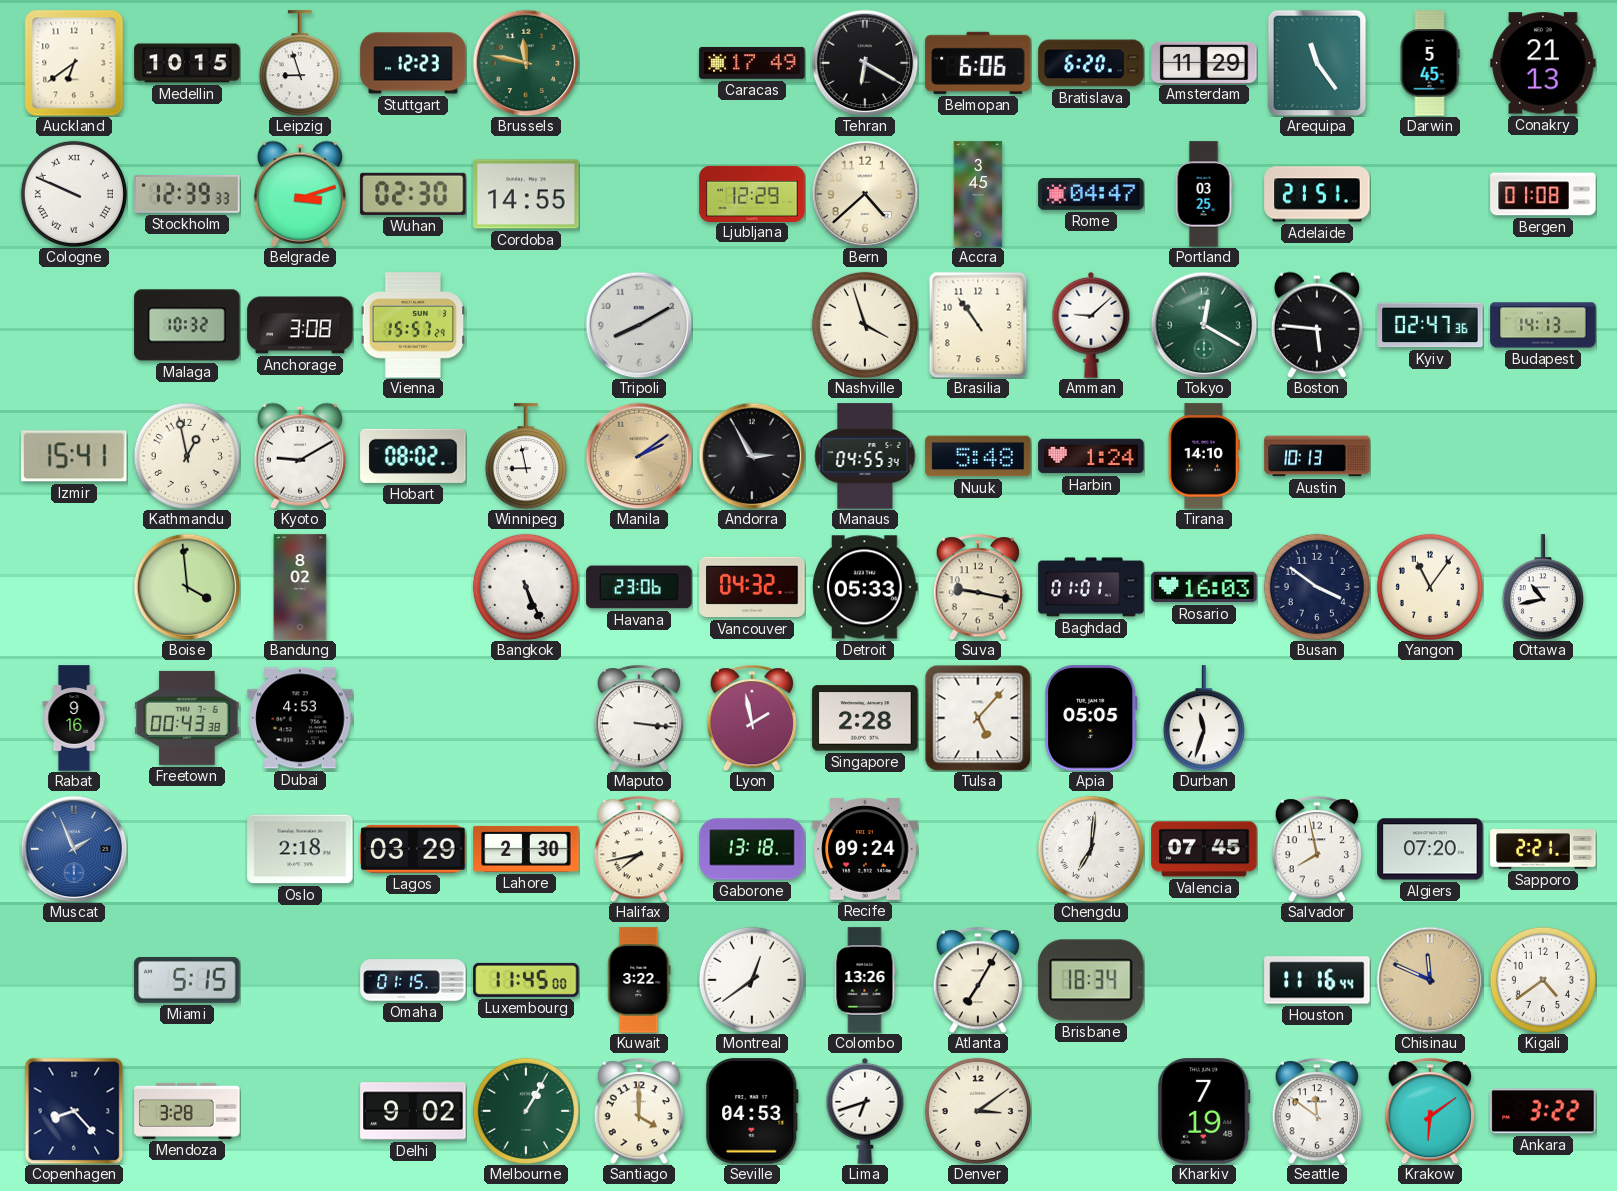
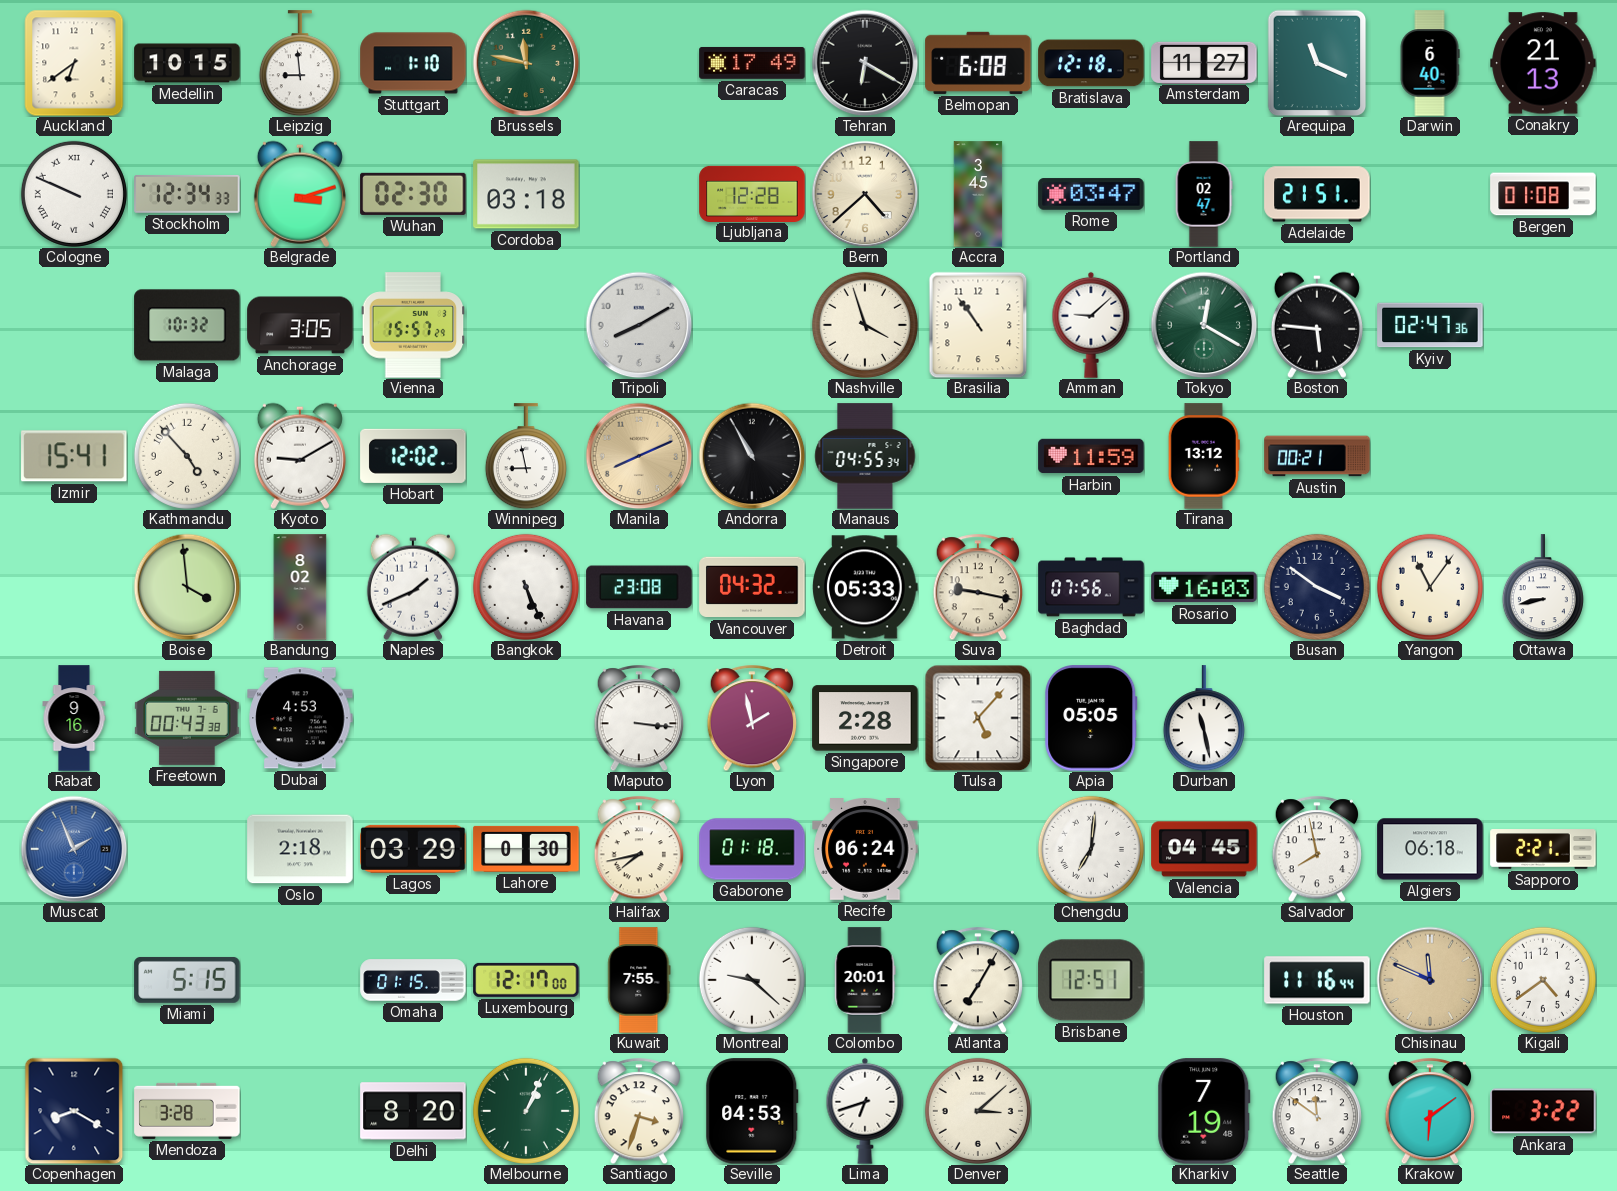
Leipzig: 8:57 -> 8:59
Stuttgart: 12:23 -> 1:10
Belmopan: 6:06 -> 6:08
Bratislava: 6:20 -> 12:18
Amsterdam: 11:29 -> 11:27
Arequipa: 11:24 -> 11:19
Darwin: 5:45 -> 6:40
Stockholm: 12:39 -> 12:34
Cordoba: 14:55 -> 03:18
Ljubljana: 12:29 -> 12:28
Rome: 04:47 -> 03:47
Portland: 03:25 -> 02:47
Anchorage: 3:08 -> 3:05
Budapest: 14:13 -> none
Kathmandu: 12:58 -> 4:53
Hobart: 08:02 -> 12:02
Manila: 2:09 -> 8:11
Andorra: 2:55 -> 10:55
Nuuk: 5:48 -> none
Harbin: 1:24 -> 11:59
Tirana: 14:10 -> 13:12
Austin: 10:13 -> 00:21
Naples: none -> 1:41
Havana: 23:06 -> 23:08
Baghdad: 01:01 -> 07:56
Ottawa: 10:43 -> 8:43
Durban: 11:33 -> 11:28
Lahore: 2:30 -> 0:30
Gaborone: 13:18 -> 01:18
Recife: 09:24 -> 06:24
Valencia: 07:45 -> 04:45
Algiers: 07:20 -> 06:18
Luxembourg: 11:45 -> 12:17
Kuwait: 3:22 -> 7:55
Montreal: 12:39 -> 9:22
Colombo: 13:26 -> 20:01
Brisbane: 18:34 -> 12:51
Copenhagen: 8:23 -> 8:20
Delhi: 9:02 -> 8:20
Melbourne: 1:05 -> 1:04
Santiago: 4:00 -> 3:33
Denver: 3:09 -> 3:08
